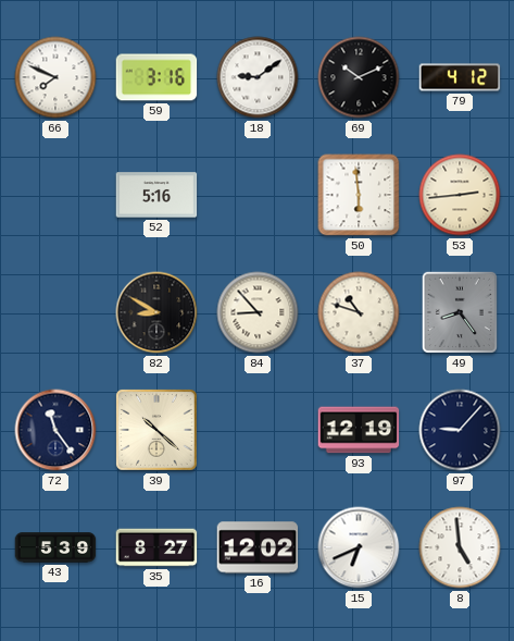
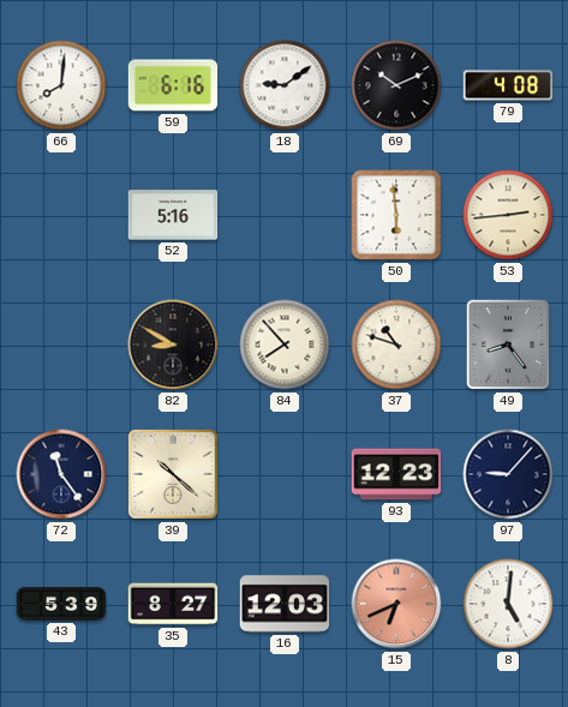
66: 7:49 -> 8:01
59: 3:16 -> 6:16
79: 4:12 -> 4:08
84: 8:53 -> 7:53
93: 12:19 -> 12:23
16: 12:02 -> 12:03
15 dial: white -> salmon
8: 4:59 -> 5:01
